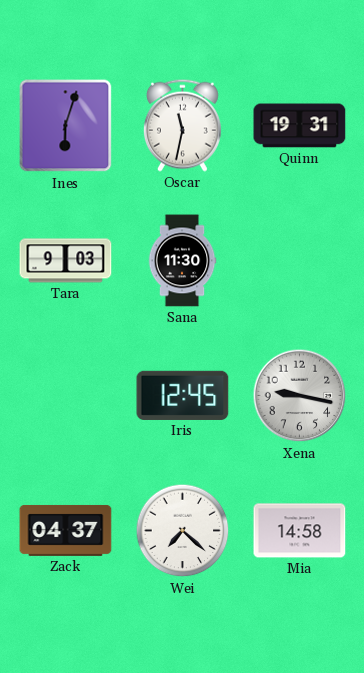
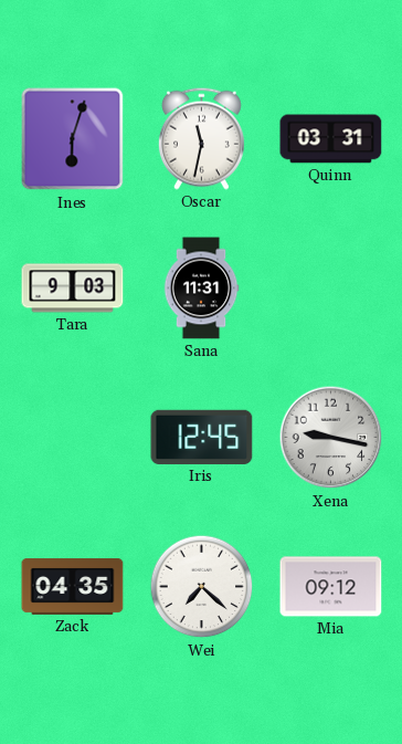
Quinn: 19:31 -> 03:31
Sana: 11:30 -> 11:31
Zack: 04:37 -> 04:35
Mia: 14:58 -> 09:12
